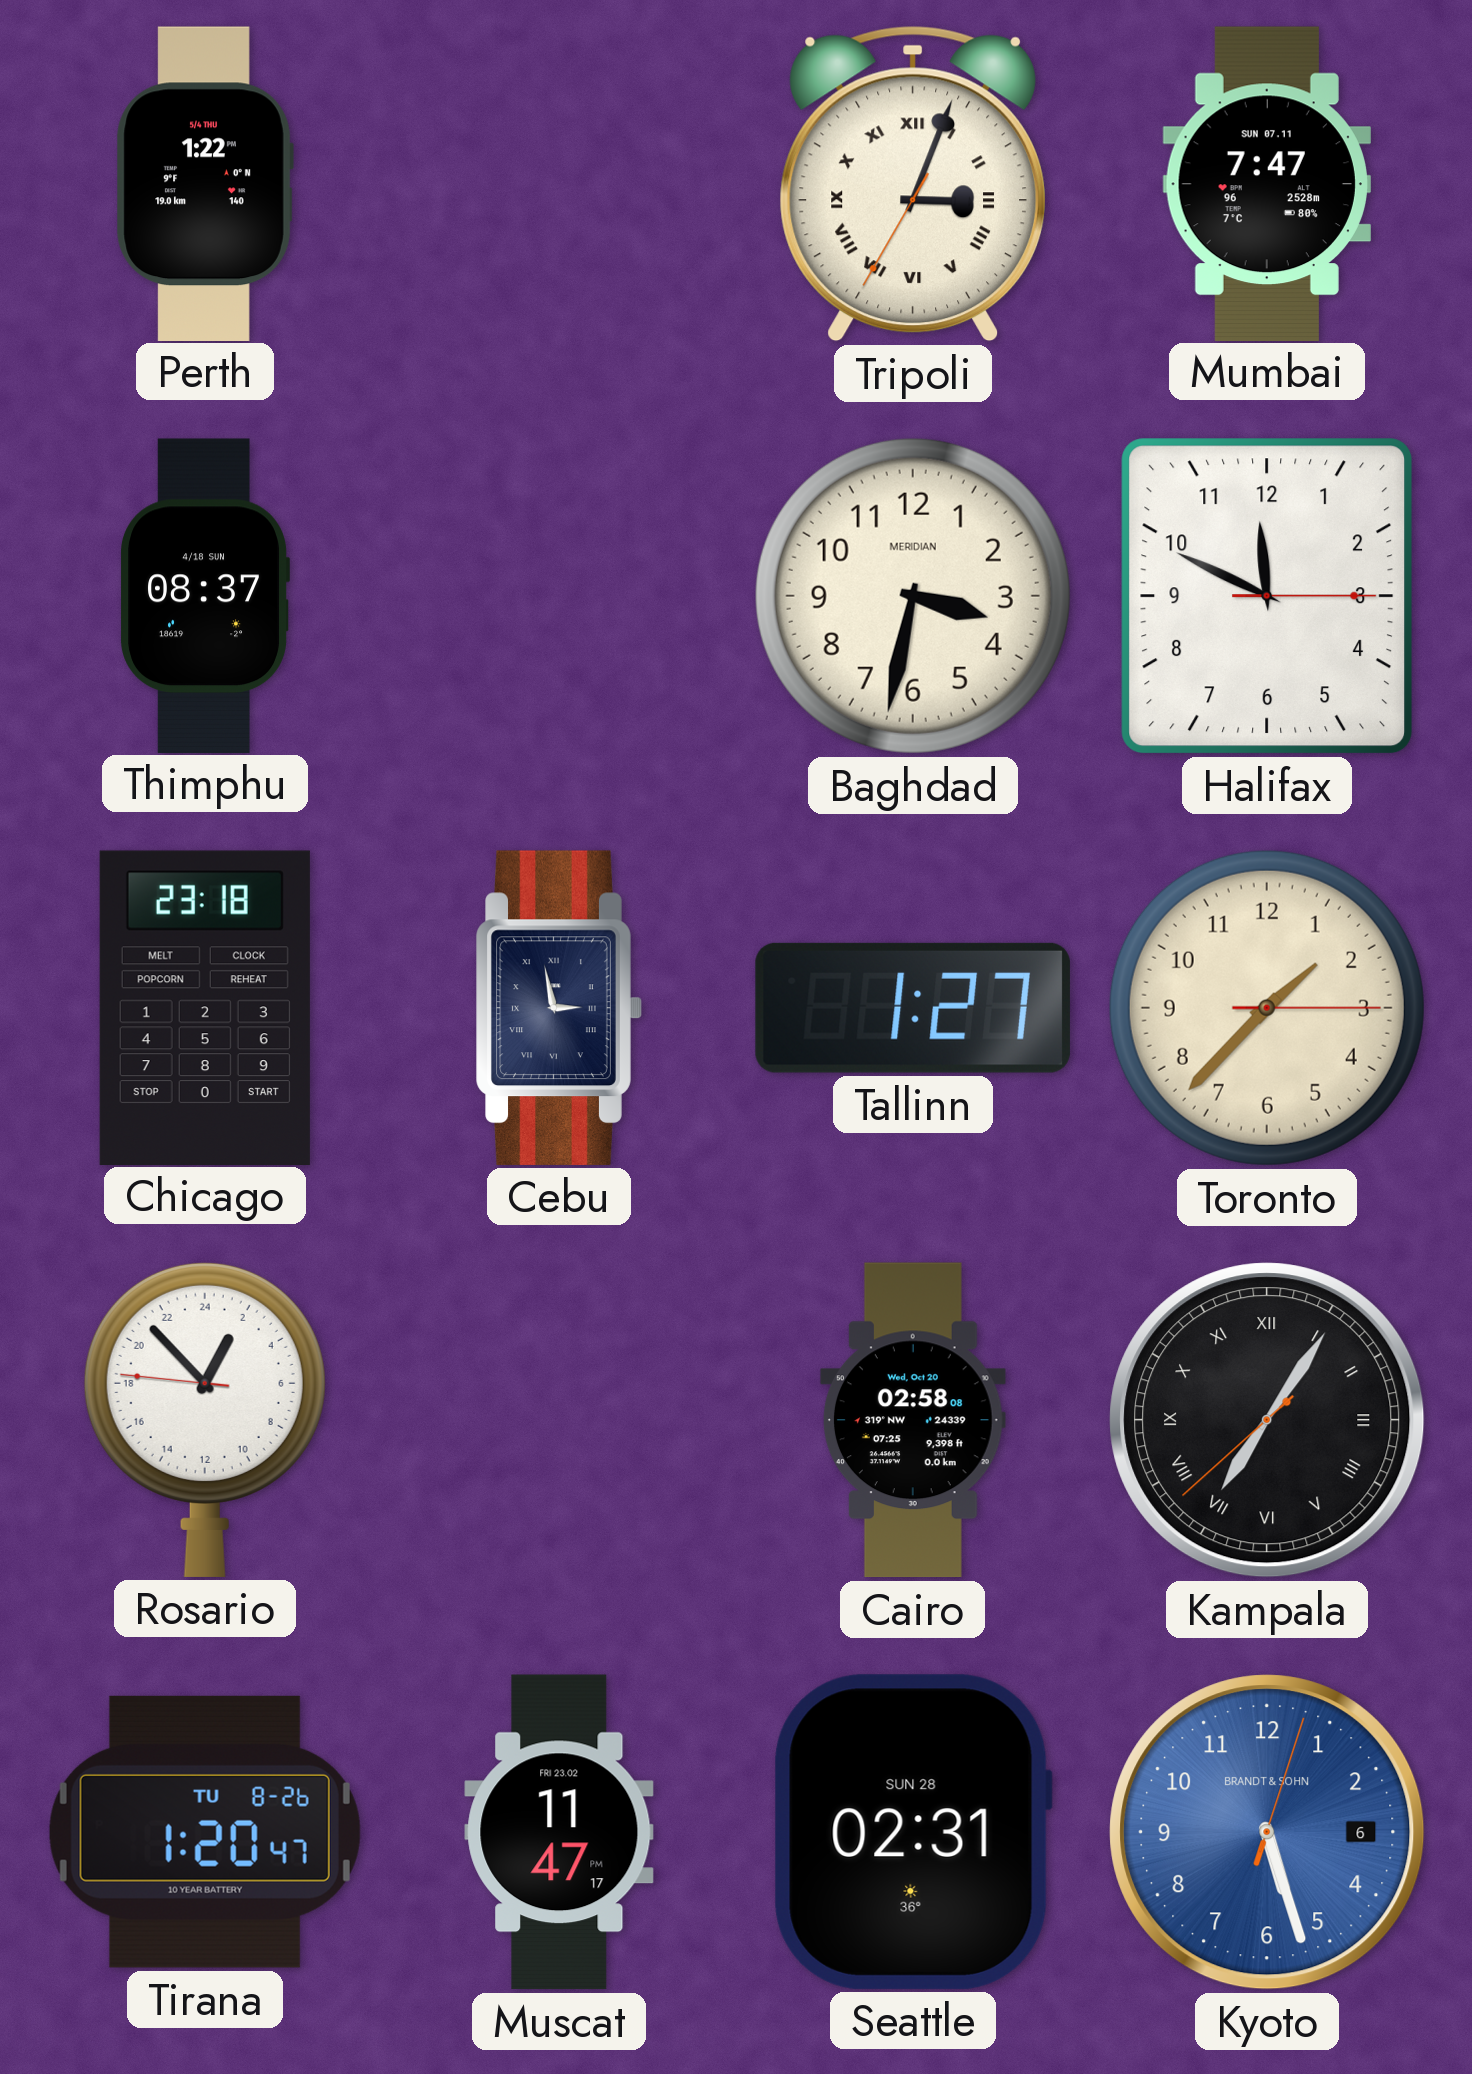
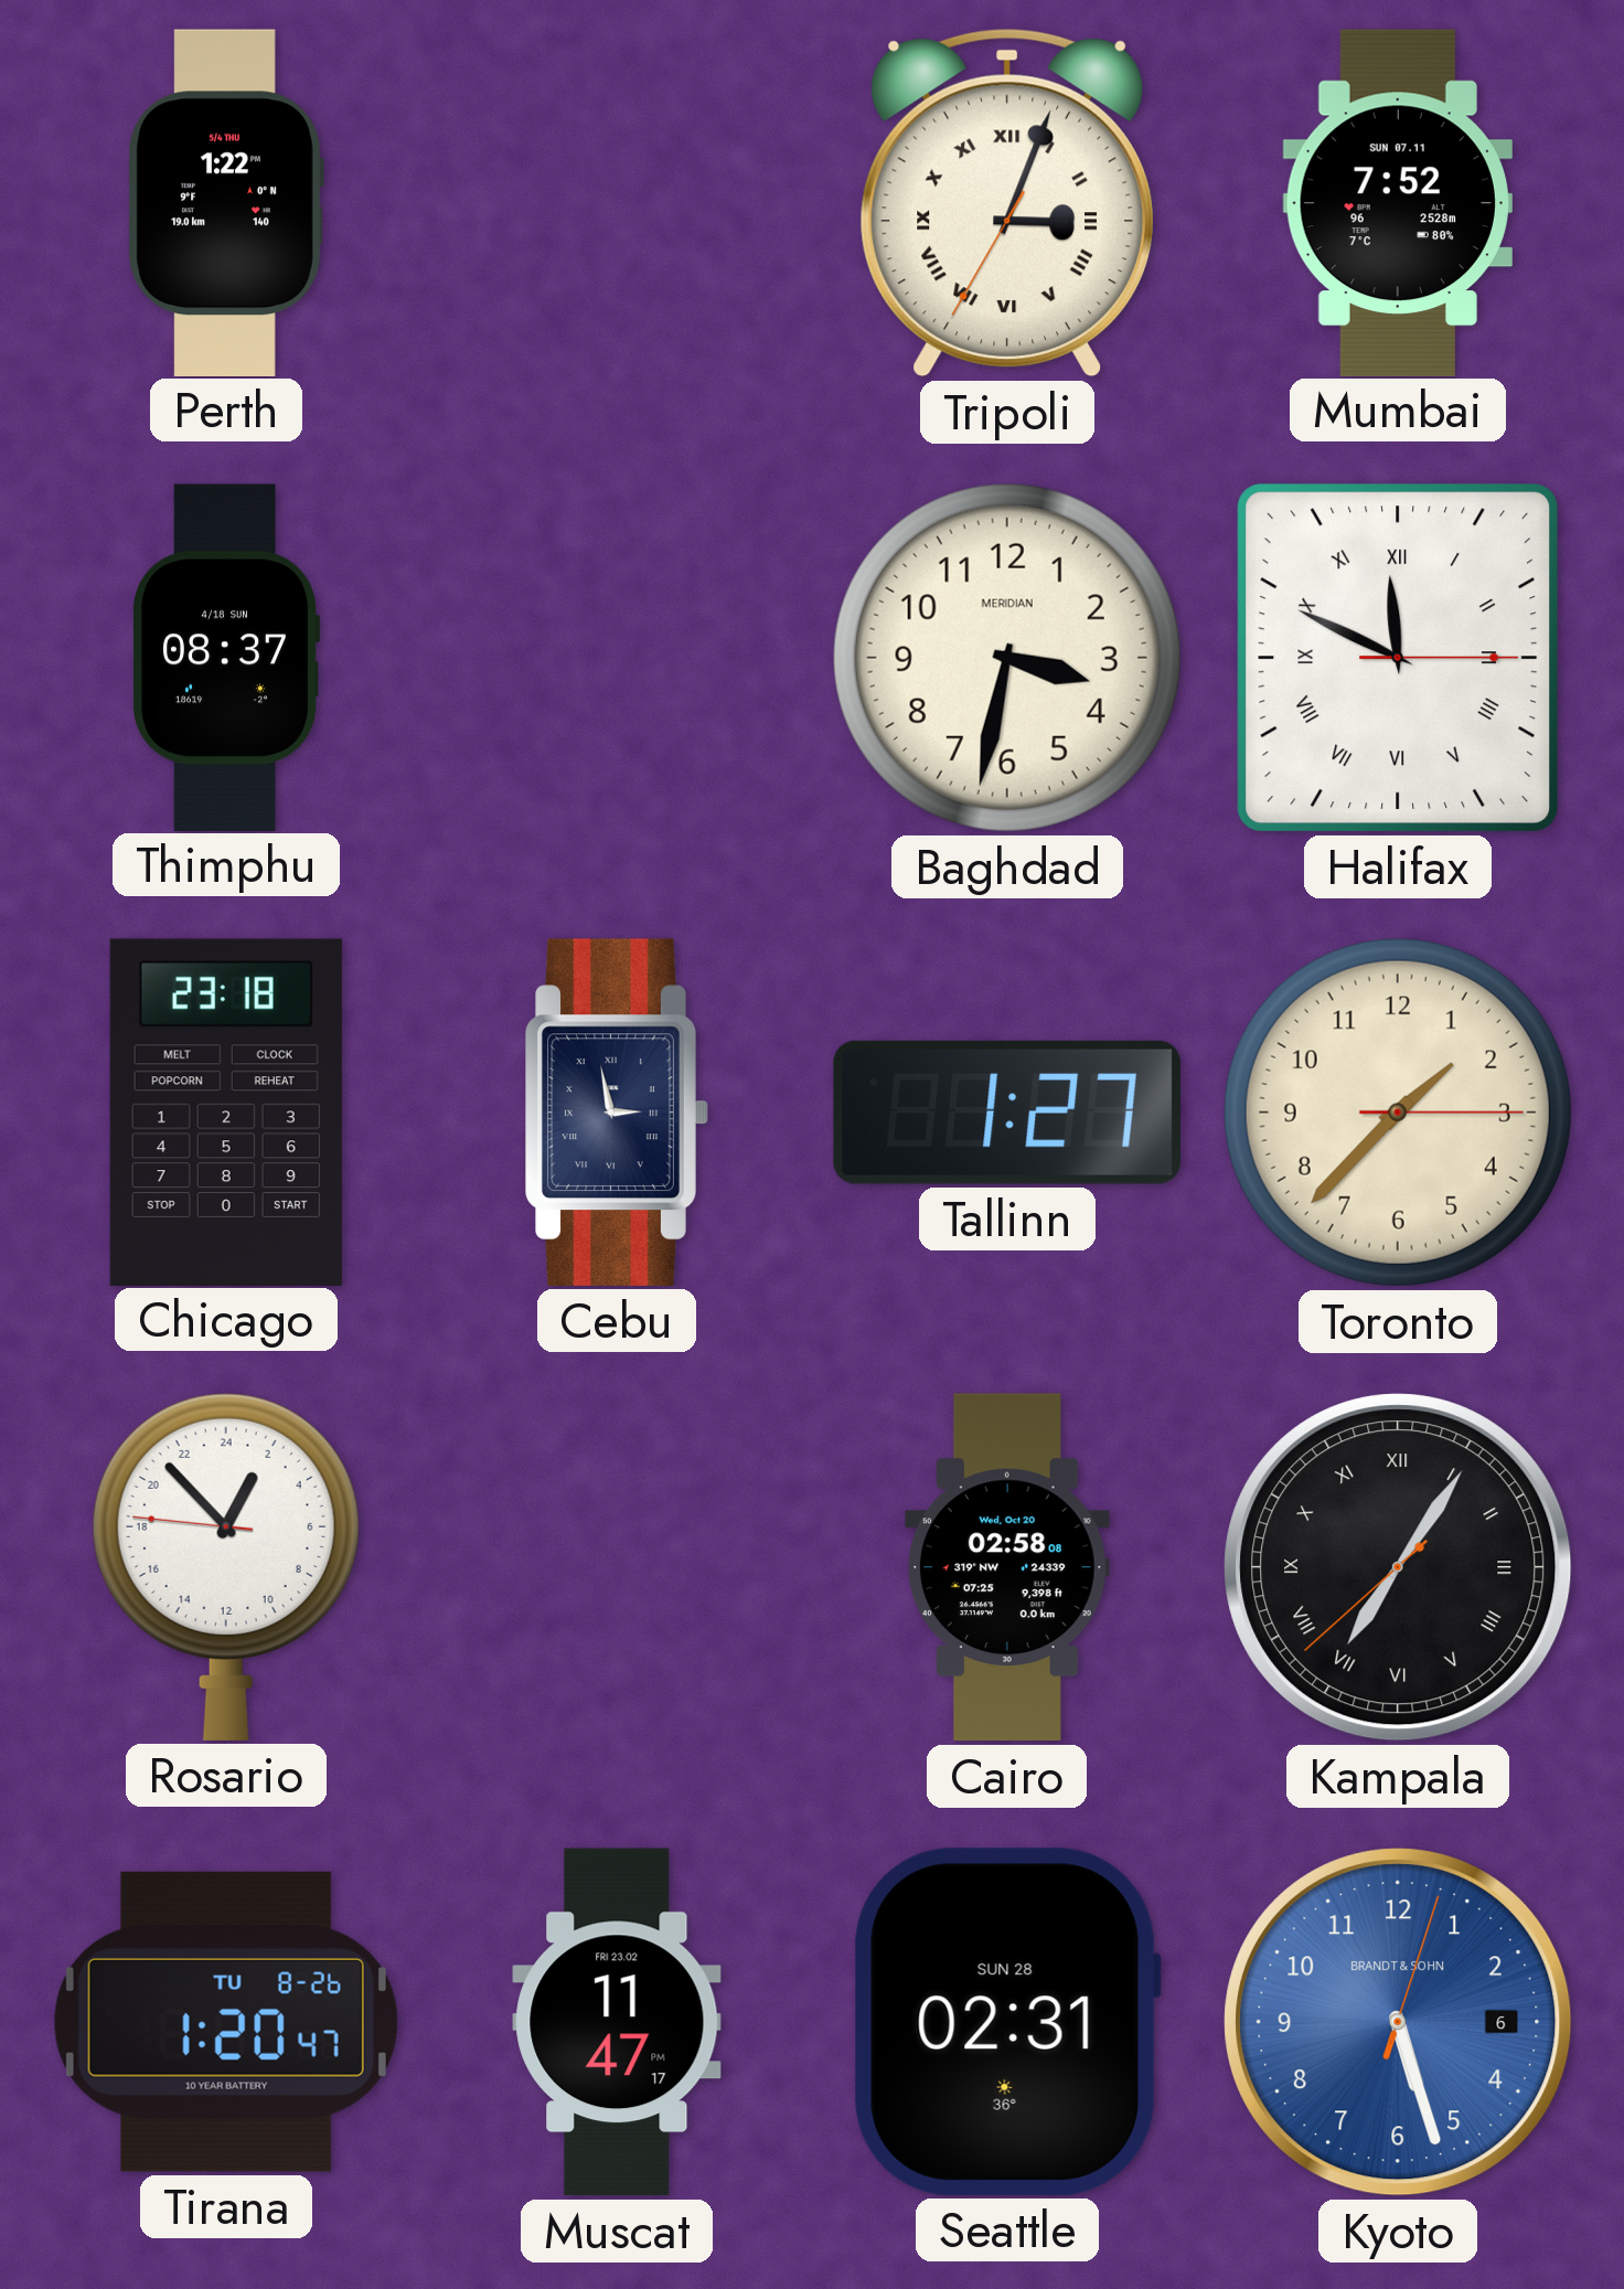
Mumbai: 7:47 -> 7:52
Halifax numerals: Arabic -> Roman
